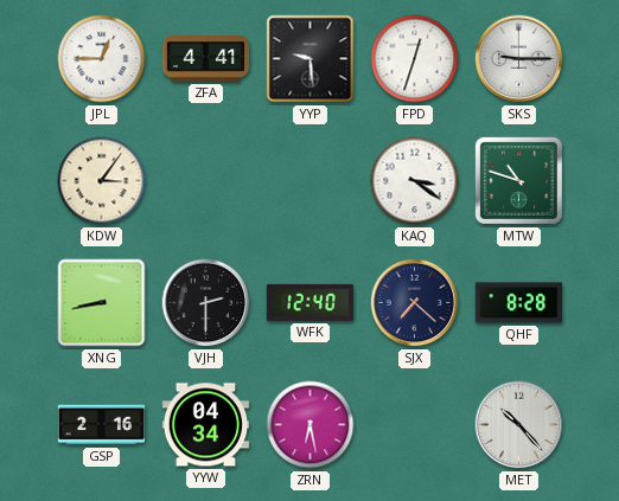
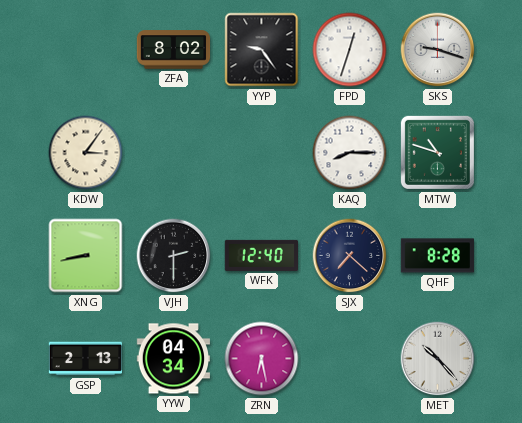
JPL: 12:45 -> none
ZFA: 4:41 -> 8:02
YYP: 9:29 -> 9:24
SKS: 9:15 -> 9:18
KAQ: 3:21 -> 8:15
GSP: 2:16 -> 2:13
